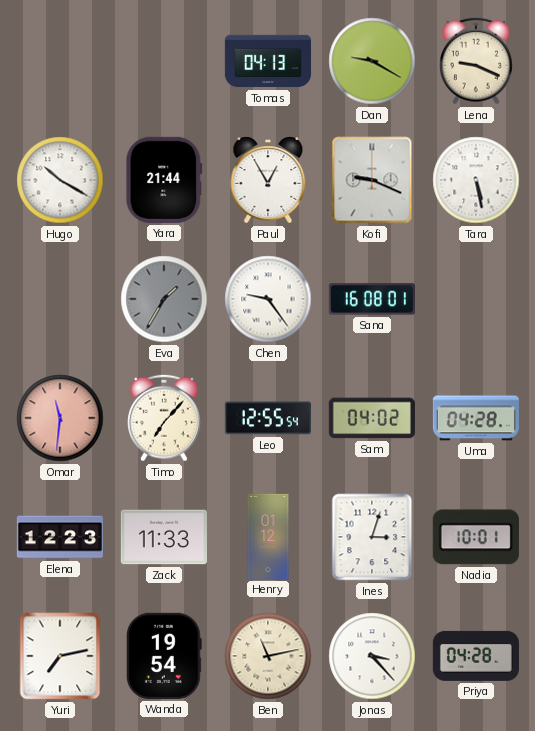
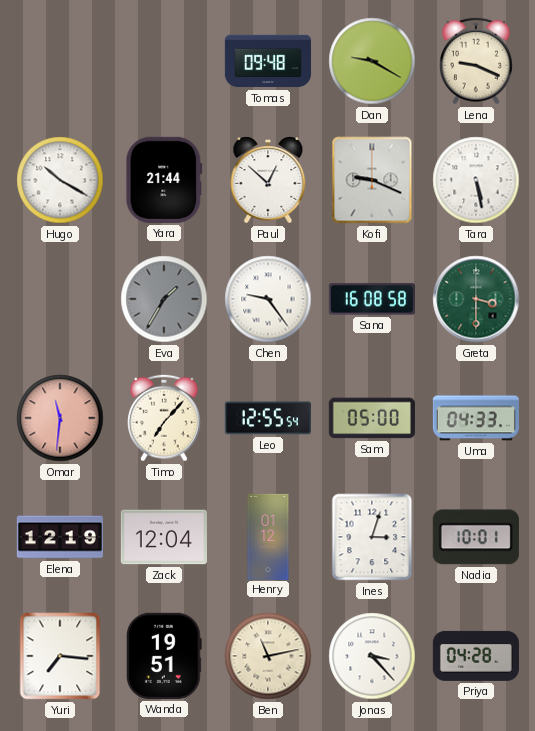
Tomas: 04:13 -> 09:48
Paul: 12:55 -> 12:52
Sana: 16:08:01 -> 16:08:58
Greta: none -> 3:30
Sam: 04:02 -> 05:00
Uma: 04:28 -> 04:33
Elena: 12:23 -> 12:19
Zack: 11:33 -> 12:04
Yuri: 7:13 -> 7:16
Wanda: 19:54 -> 19:51
